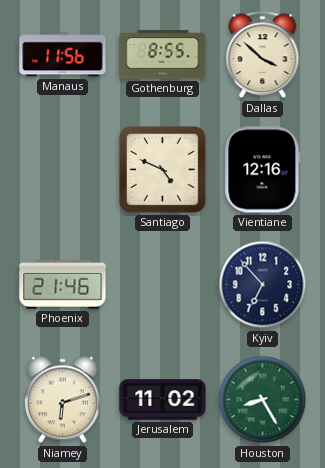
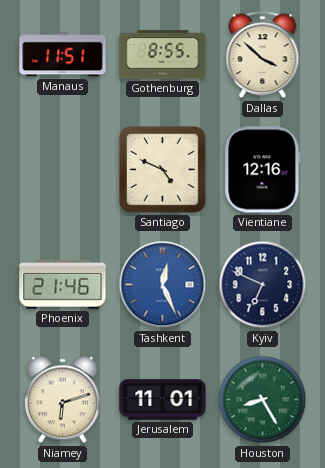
Manaus: 11:56 -> 11:51
Tashkent: none -> 12:26
Kyiv: 6:53 -> 6:49
Jerusalem: 11:02 -> 11:01
